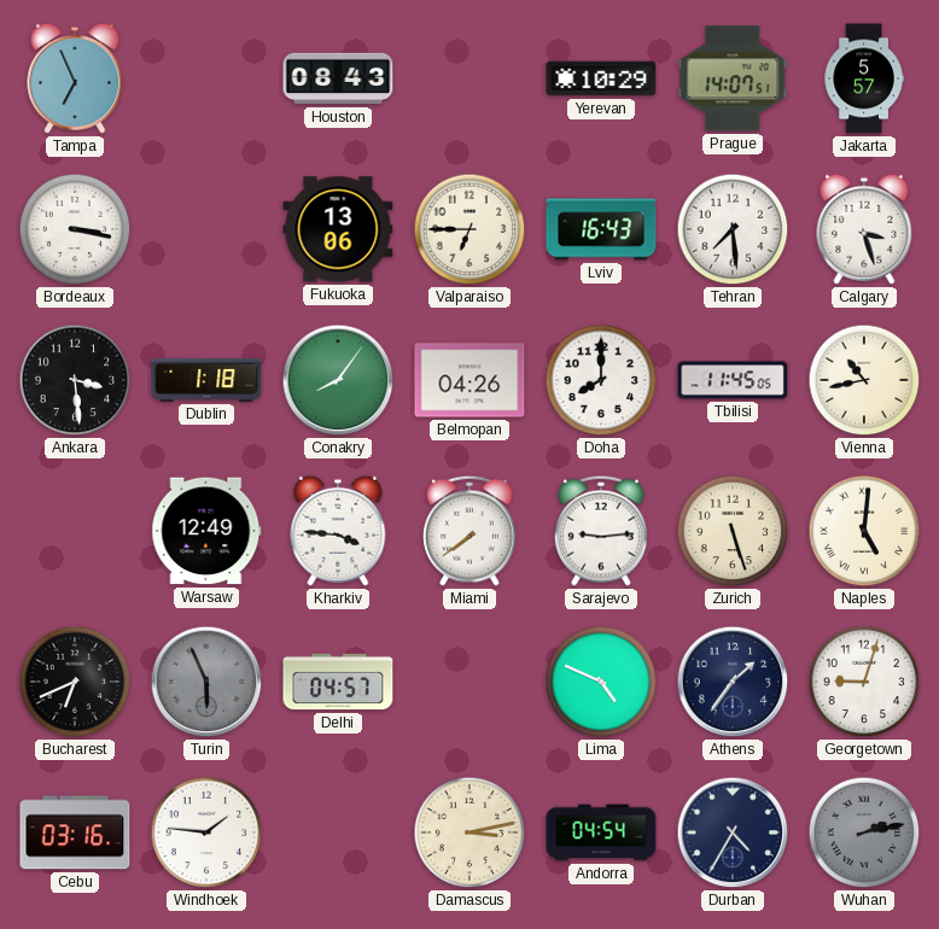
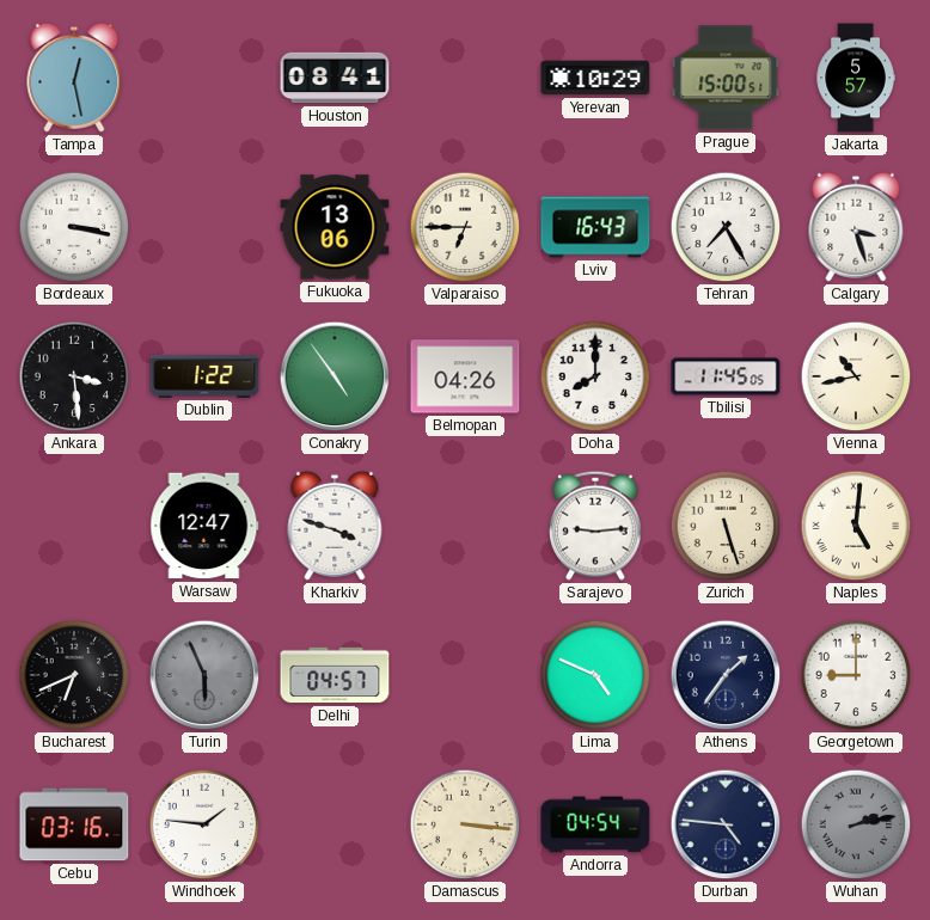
Tampa: 6:56 -> 12:28
Houston: 08:43 -> 08:41
Prague: 14:07 -> 15:00
Tehran: 7:29 -> 7:25
Dublin: 1:18 -> 1:22
Conakry: 8:06 -> 4:54
Warsaw: 12:49 -> 12:47
Kharkiv: 3:46 -> 3:48
Miami: 7:39 -> none
Georgetown: 9:03 -> 9:00
Damascus: 3:13 -> 3:16
Durban: 4:35 -> 4:46
